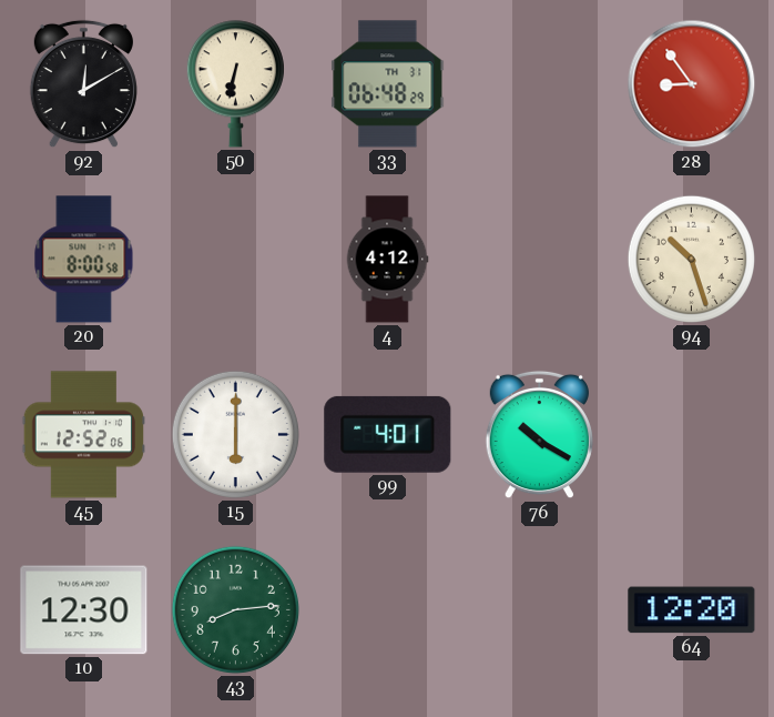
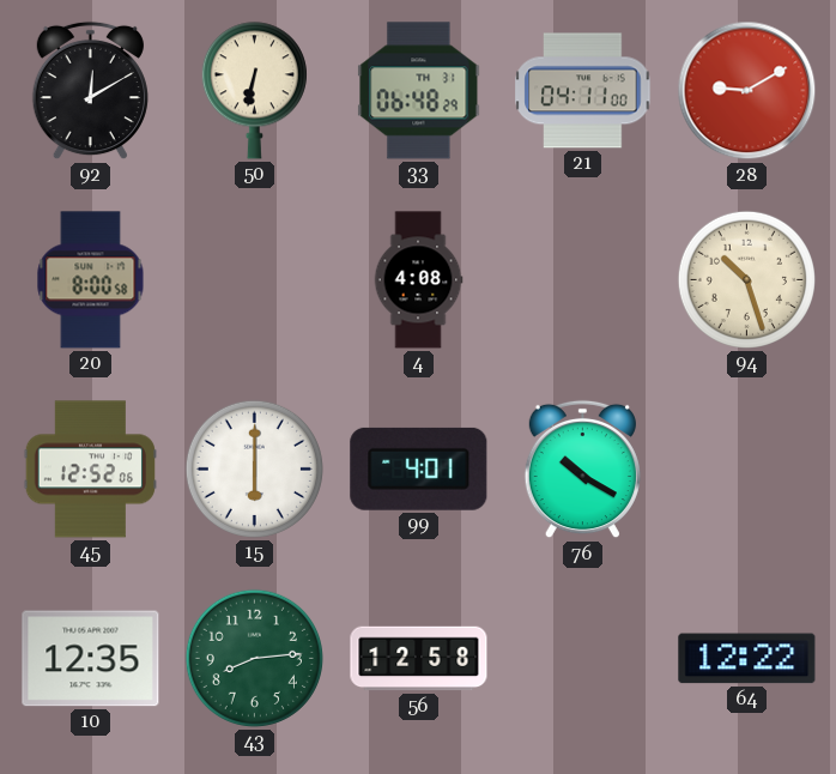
21: none -> 04:11
28: 8:54 -> 9:10
4: 4:12 -> 4:08
10: 12:30 -> 12:35
56: none -> 12:58
64: 12:20 -> 12:22
